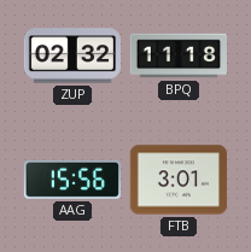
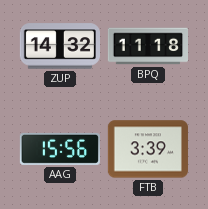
ZUP: 02:32 -> 14:32
FTB: 3:01 -> 3:39
